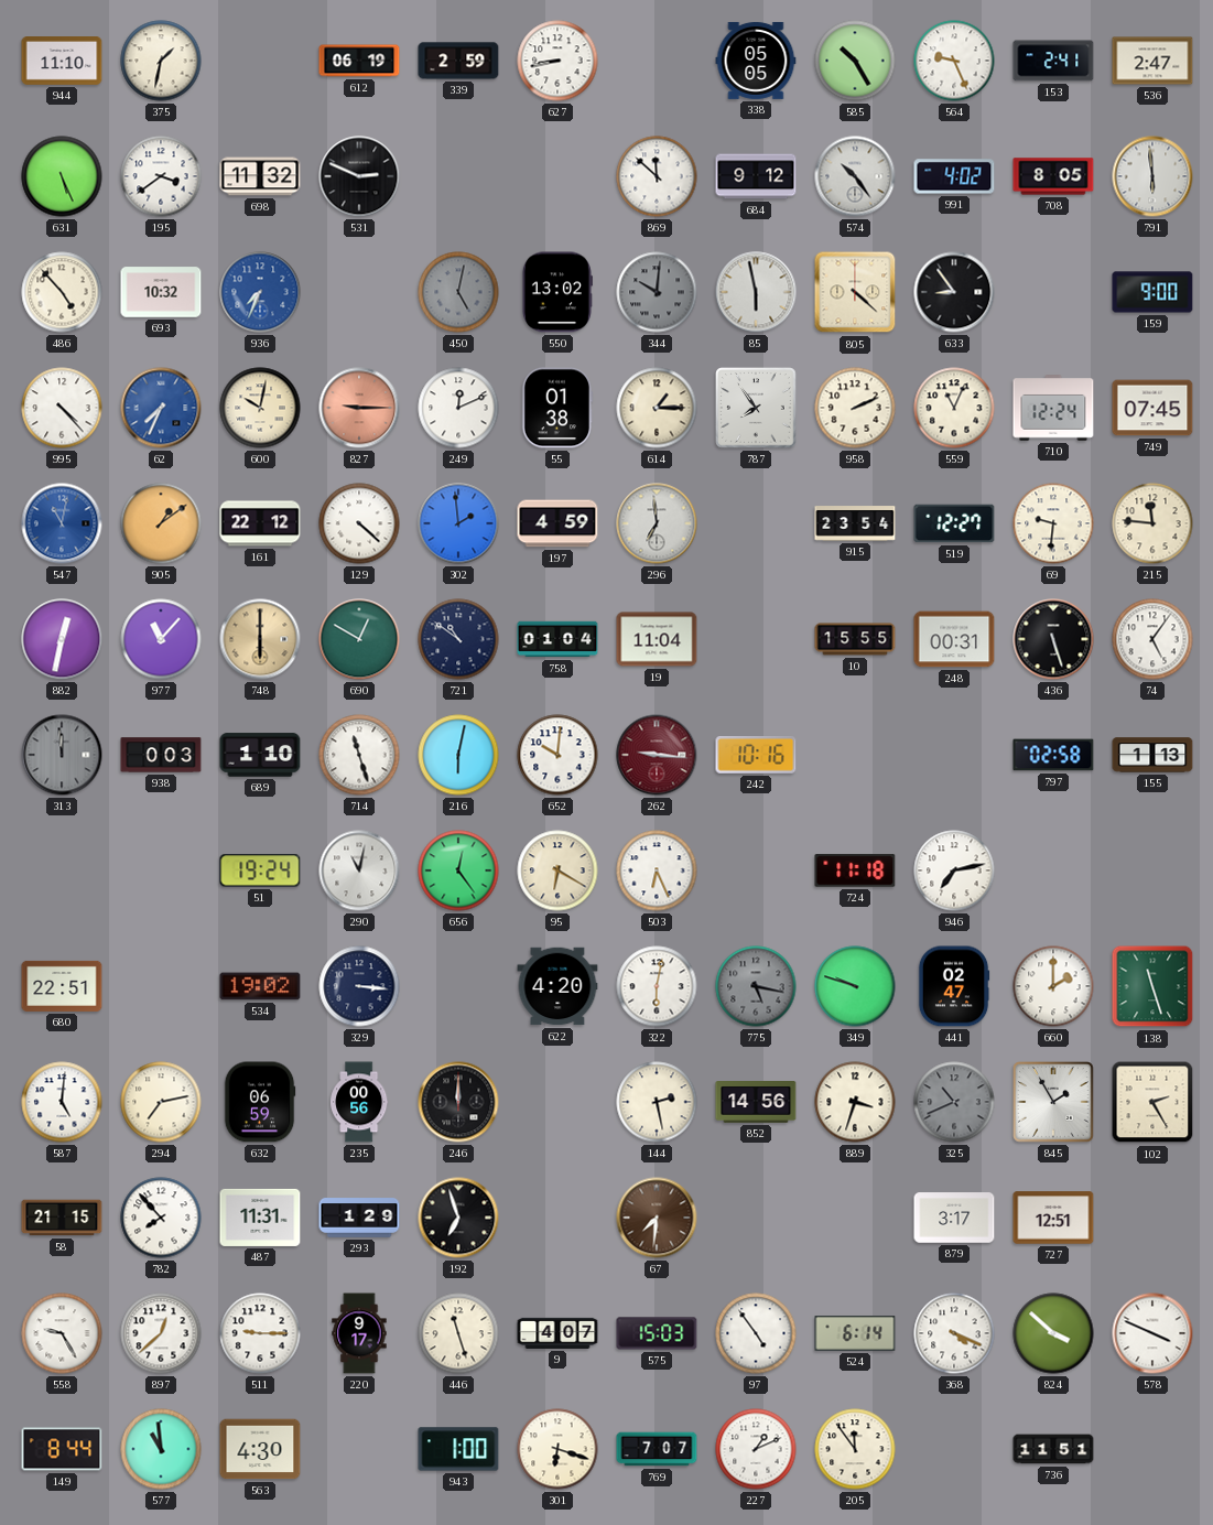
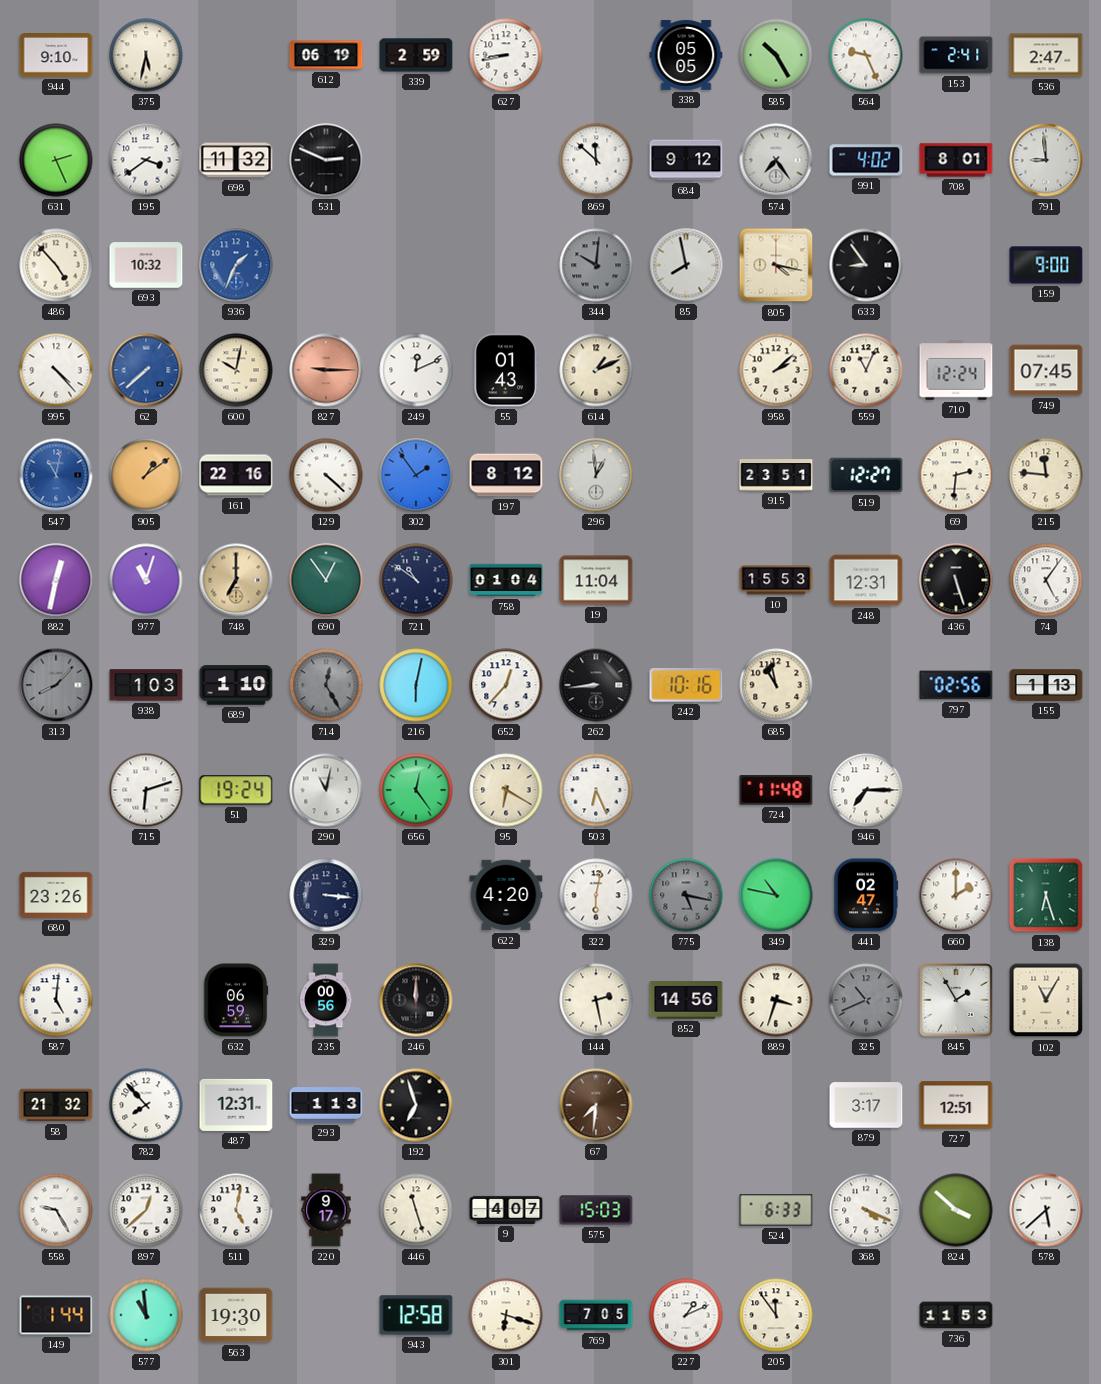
944: 11:10 -> 9:10
375: 1:32 -> 5:32
631: 5:26 -> 2:26
574: 10:24 -> 7:24
708: 8:05 -> 8:01
791: 5:59 -> 8:59
936: 7:34 -> 1:34
450: 5:02 -> none
550: 13:02 -> none
85: 5:58 -> 7:58
805: 4:22 -> 4:17
62: 7:34 -> 7:38
55: 01:38 -> 01:43
614: 1:15 -> 1:11
787: 7:54 -> none
958: 2:11 -> 2:08
161: 22:12 -> 22:16
302: 1:59 -> 1:54
197: 4:59 -> 8:12
296: 6:59 -> 12:59
915: 23:54 -> 23:51
69: 9:31 -> 2:31
977: 11:07 -> 11:03
748: 6:00 -> 7:00
690: 12:50 -> 12:54
10: 15:55 -> 15:53
248: 00:31 -> 12:31
313: 11:59 -> 8:07
938: 0:03 -> 1:03
714: 11:27 -> 12:25
714 dial: white -> grey
652: 10:01 -> 12:37
262: 9:16 -> 8:44
262 dial: burgundy -> black
685: none -> 10:58
797: 02:58 -> 02:56
715: none -> 6:12
724: 11:18 -> 11:48
946: 7:13 -> 7:15
680: 22:51 -> 23:26
534: 19:02 -> none
349: 9:48 -> 10:47
138: 11:27 -> 6:27
294: 7:13 -> none
102: 2:25 -> 11:05
58: 21:15 -> 21:32
487: 11:31 -> 12:31
293: 1:29 -> 1:13
511: 9:15 -> 5:02
97: 4:54 -> none
524: 6:14 -> 6:33
578: 3:49 -> 5:38
149: 8:44 -> 1:44
563: 4:30 -> 19:30
943: 1:00 -> 12:58
769: 7:07 -> 7:05
736: 11:51 -> 11:53
